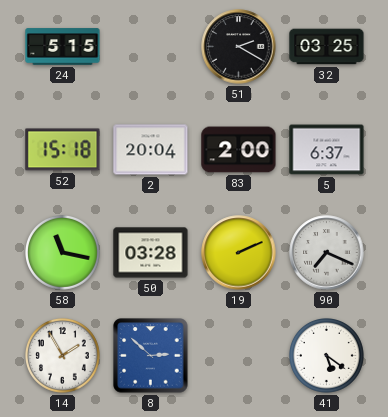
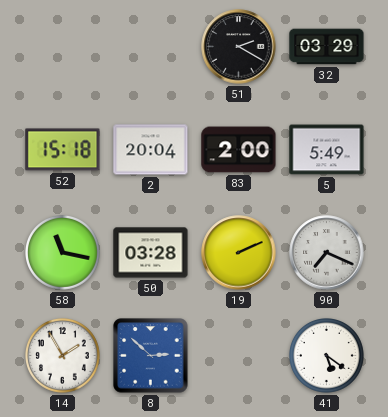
24: 5:15 -> none
32: 03:25 -> 03:29
5: 6:37 -> 5:49
